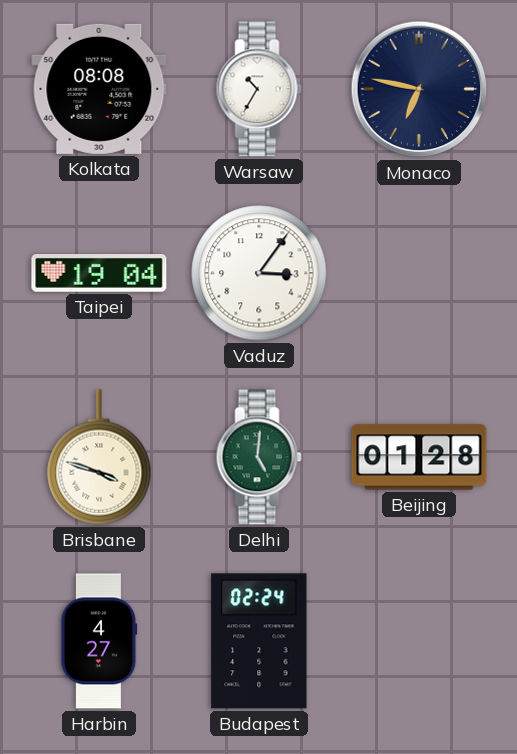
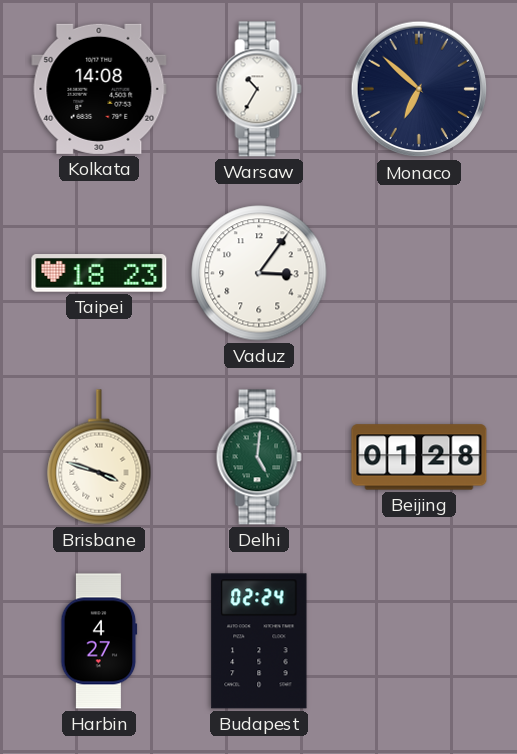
Kolkata: 08:08 -> 14:08
Monaco: 6:47 -> 6:52
Taipei: 19:04 -> 18:23
